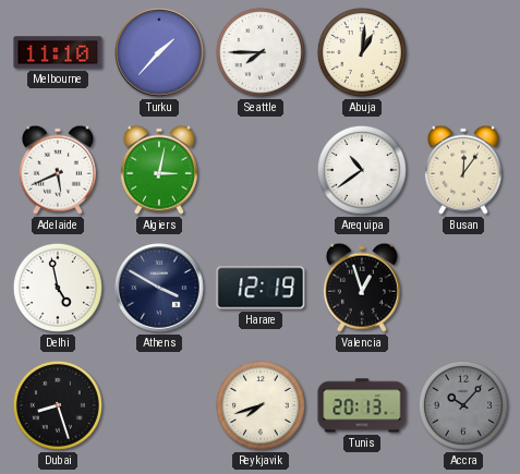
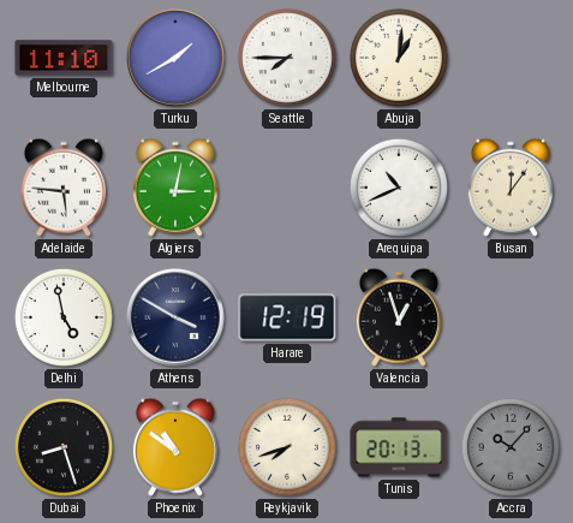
Turku: 1:37 -> 1:40
Adelaide: 5:41 -> 5:46
Arequipa: 10:39 -> 10:41
Phoenix: none -> 10:51
